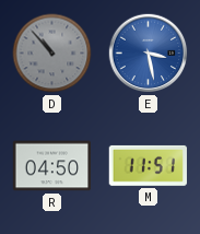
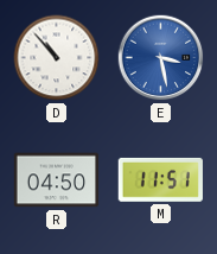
D dial: grey -> white
